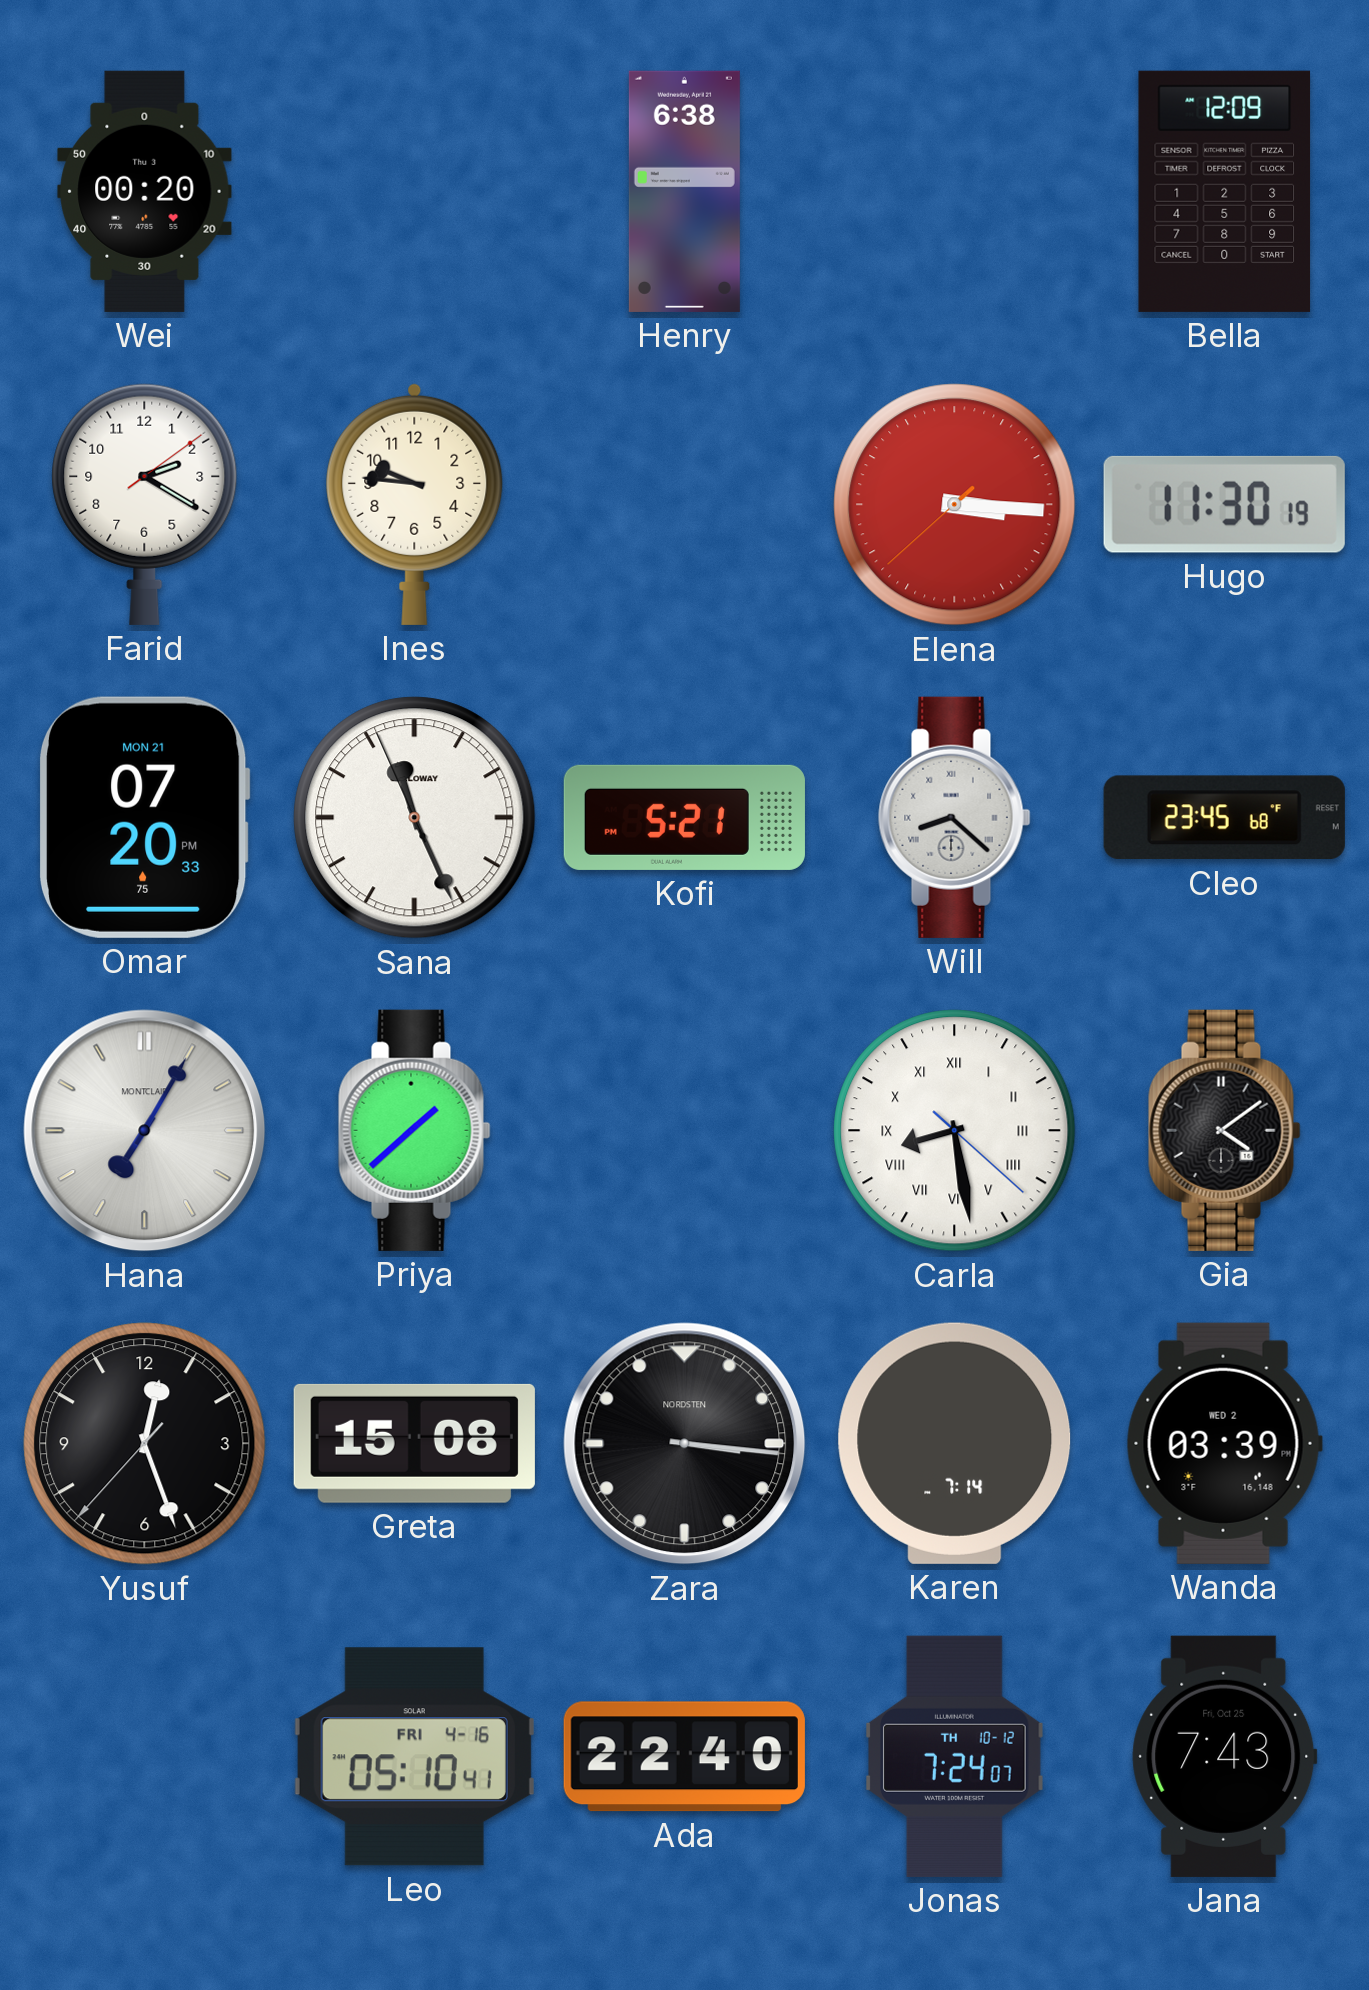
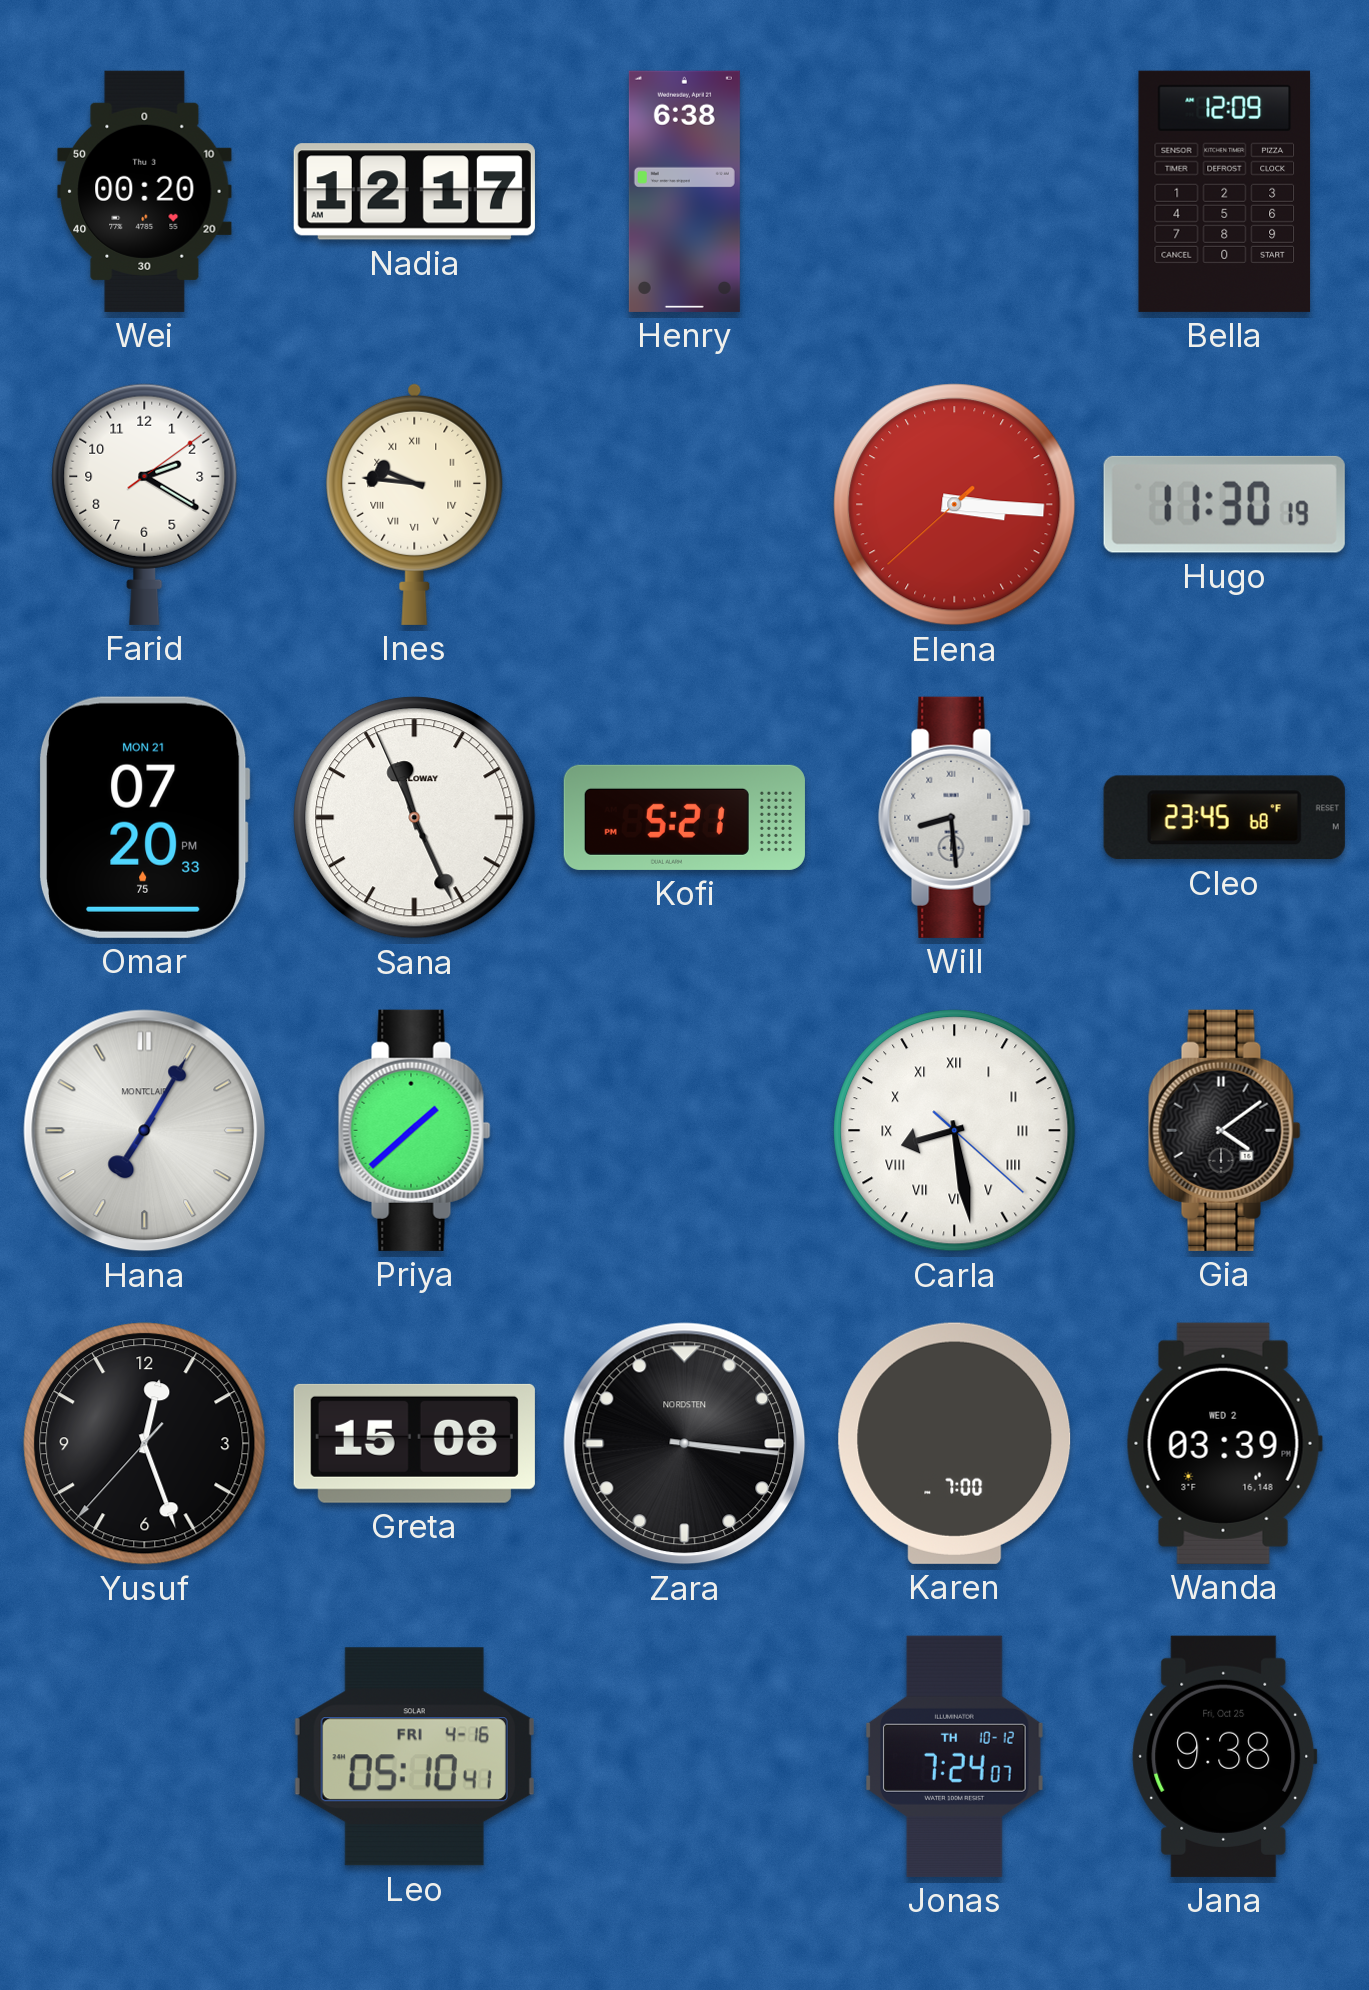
Nadia: none -> 12:17
Ines numerals: Arabic -> Roman
Will: 8:22 -> 8:29
Karen: 7:14 -> 7:00
Ada: 22:40 -> none
Jana: 7:43 -> 9:38
